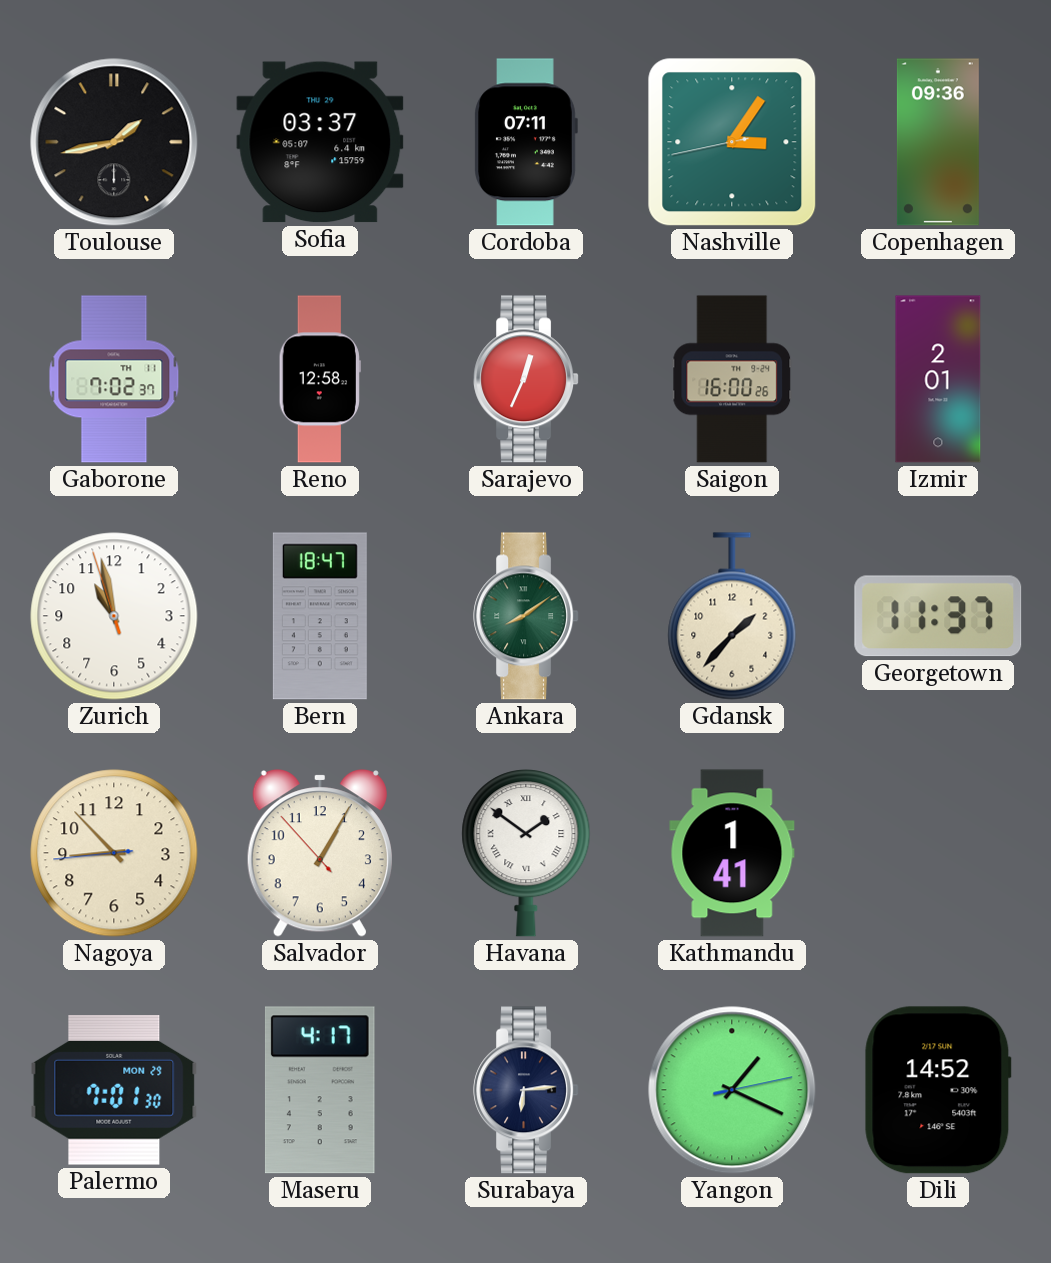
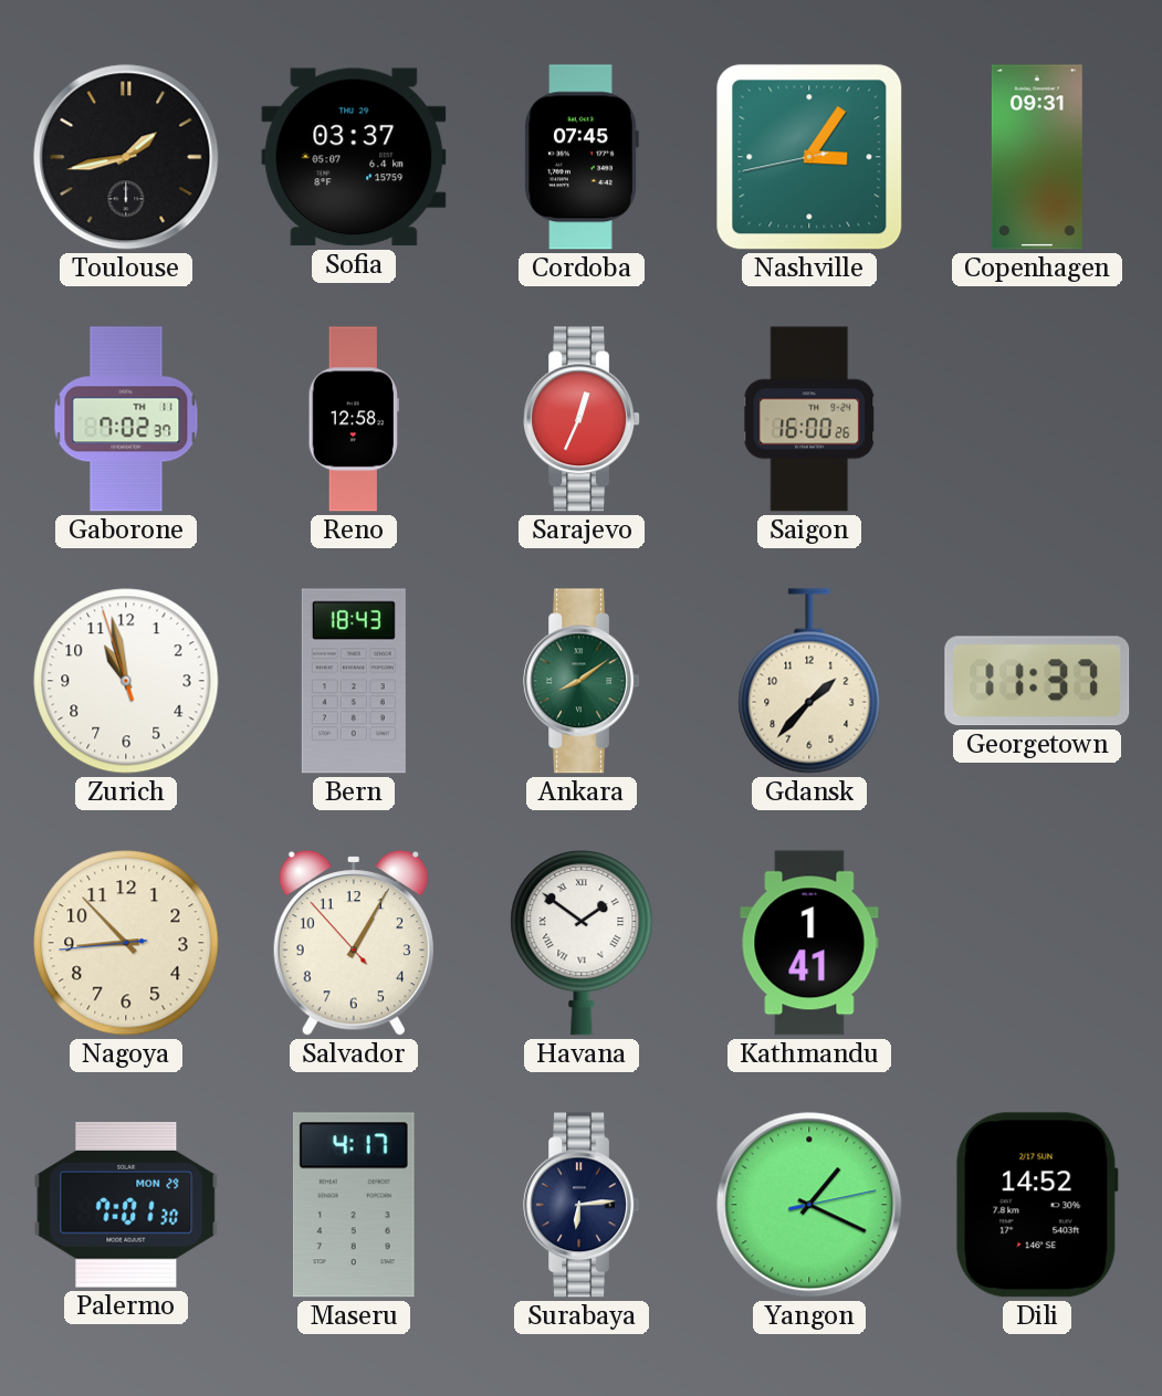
Cordoba: 07:11 -> 07:45
Copenhagen: 09:36 -> 09:31
Izmir: 2:01 -> none
Bern: 18:47 -> 18:43
